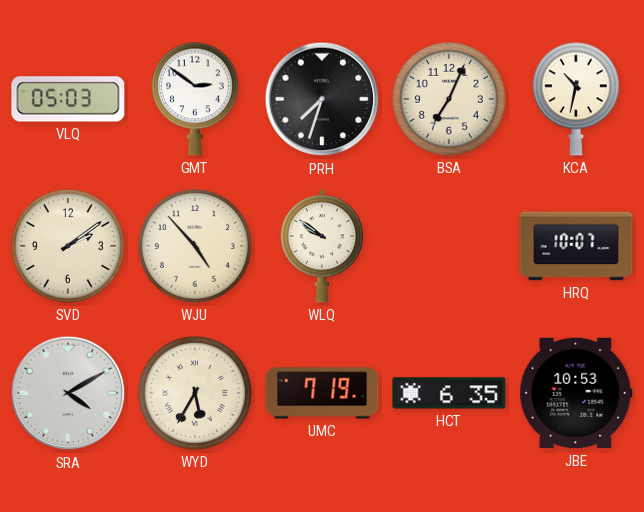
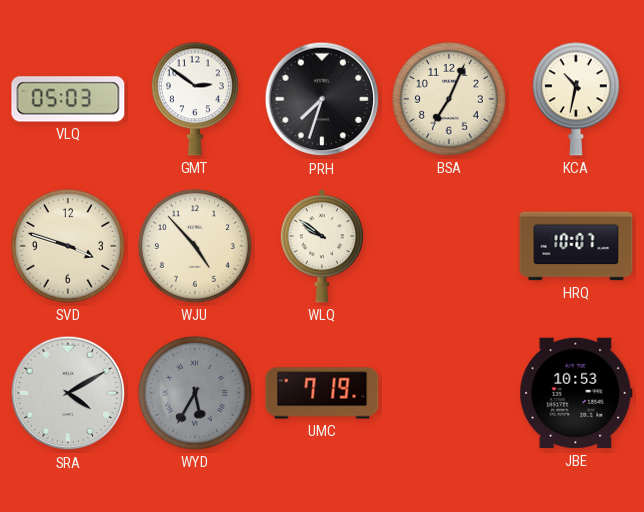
SVD: 2:09 -> 3:48
WYD dial: cream -> grey
HCT: 6:35 -> none
